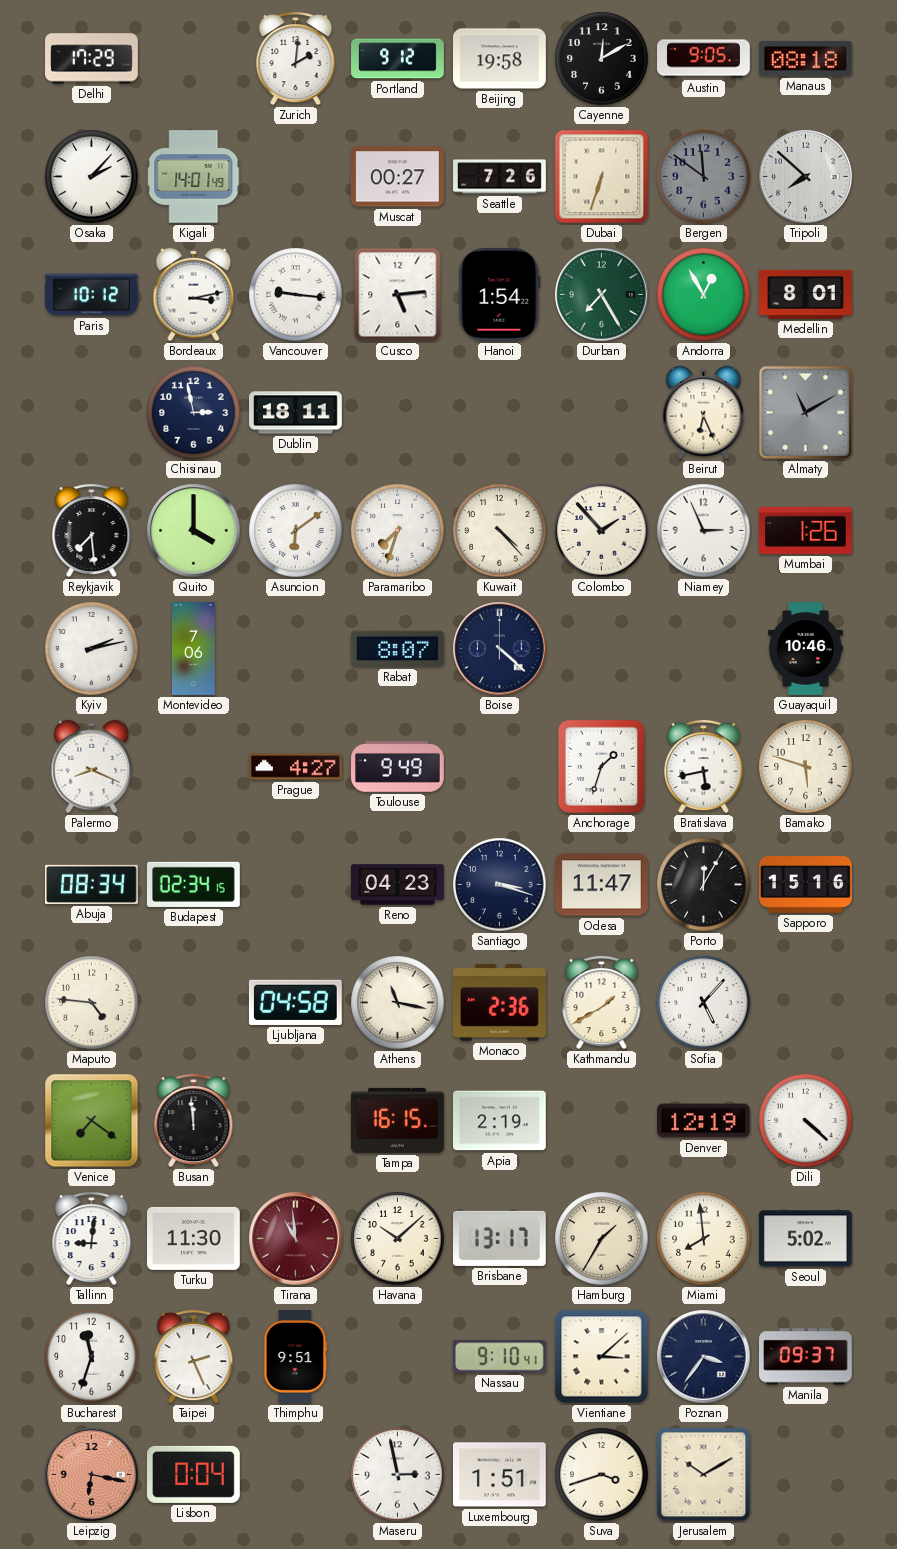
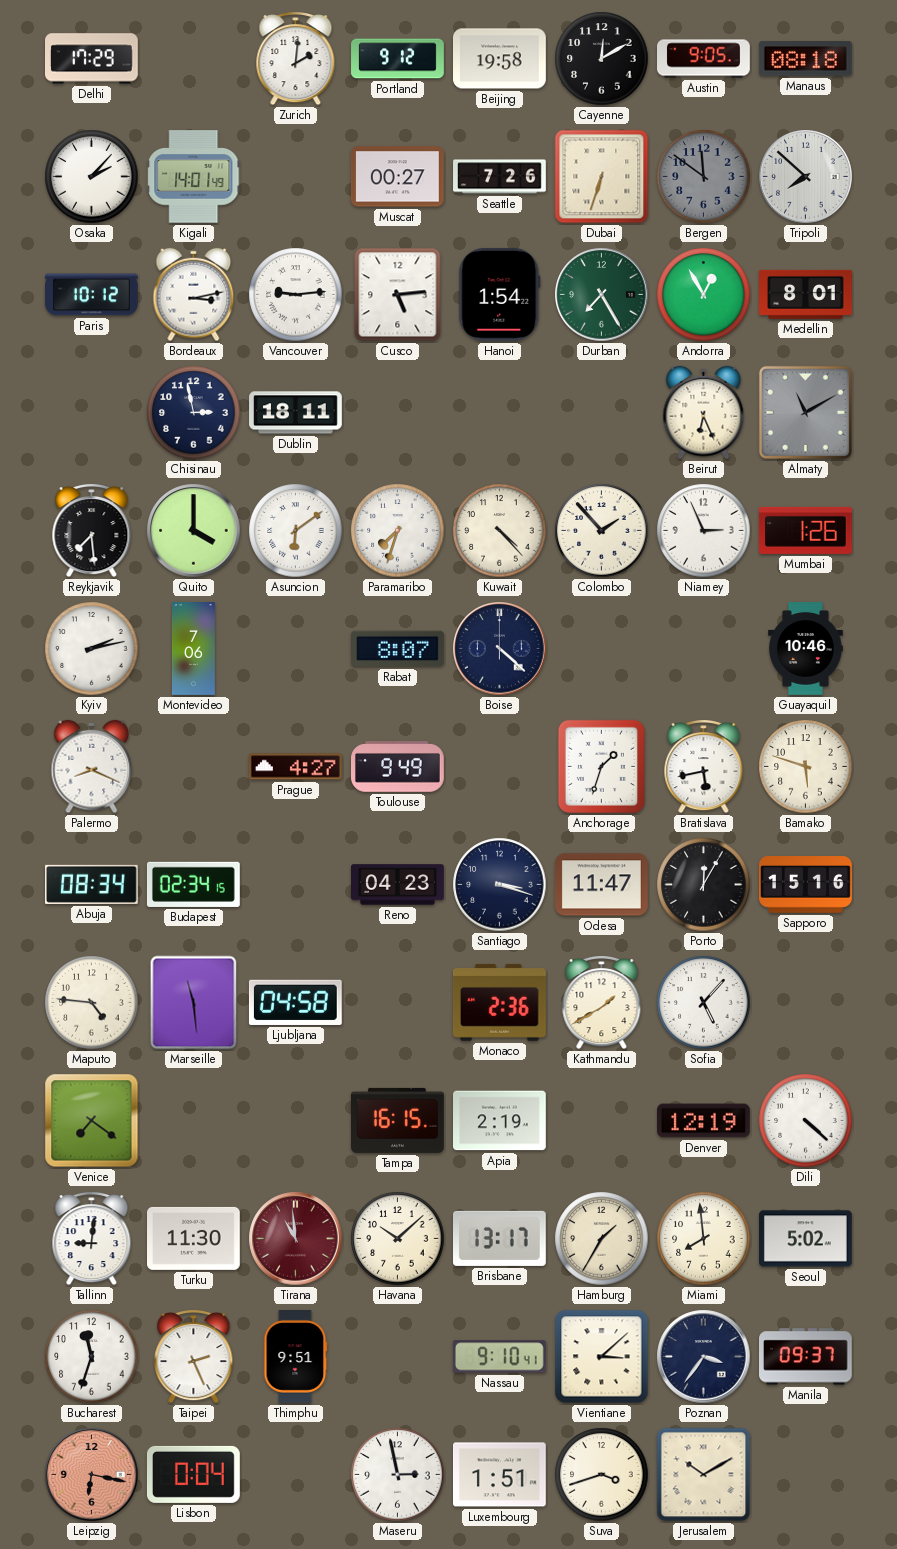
Vancouver: 9:16 -> 9:14
Marseille: none -> 11:29
Athens: 11:17 -> none
Busan: 11:59 -> none
